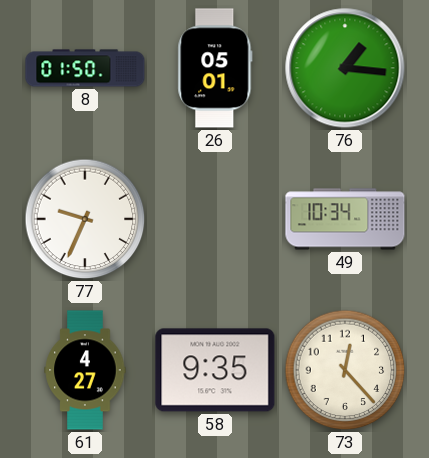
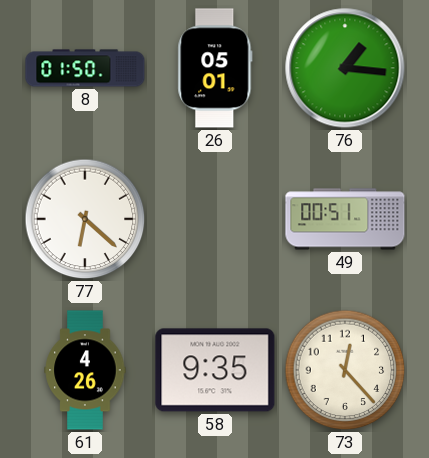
77: 9:34 -> 6:22
49: 10:34 -> 00:51
61: 4:27 -> 4:26
